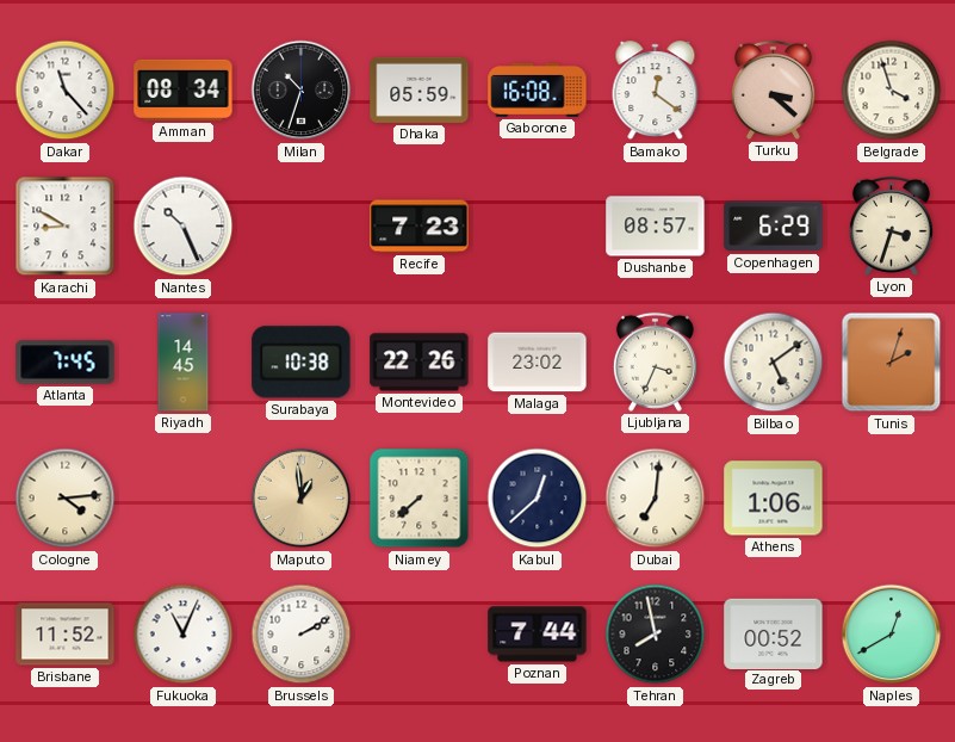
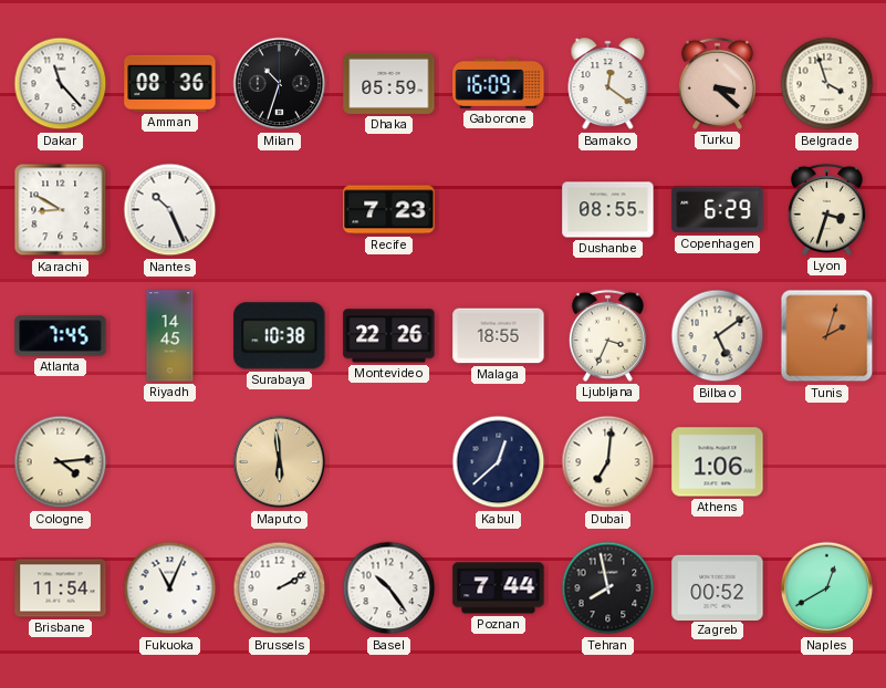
Amman: 08:34 -> 08:36
Gaborone: 16:08 -> 16:09
Dushanbe: 08:57 -> 08:55
Malaga: 23:02 -> 18:55
Maputo: 12:59 -> 5:59
Niamey: 7:38 -> none
Brisbane: 11:52 -> 11:54
Basel: none -> 10:24
